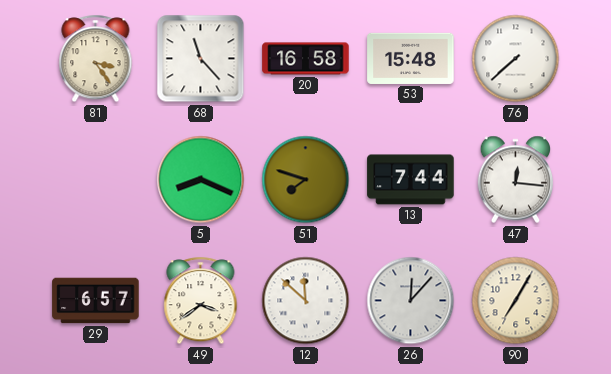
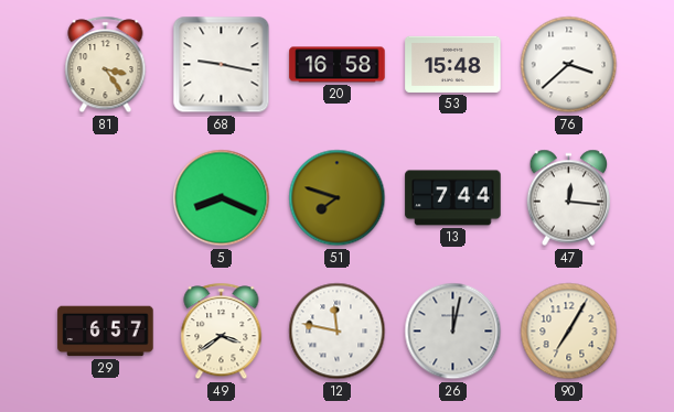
68: 11:23 -> 9:17
76: 7:38 -> 3:38
12: 11:52 -> 11:47
26: 12:07 -> 12:02
